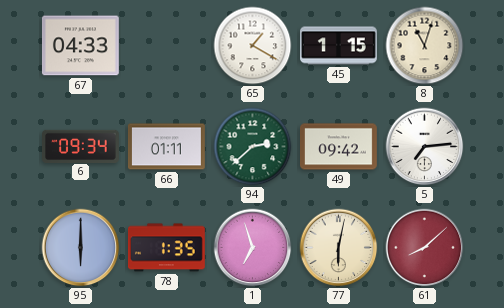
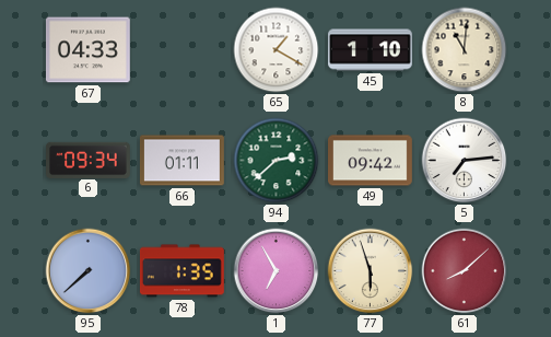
45: 1:15 -> 1:10
8: 11:03 -> 11:01
95: 6:00 -> 7:38
1: 6:57 -> 6:55
77: 6:02 -> 5:57
